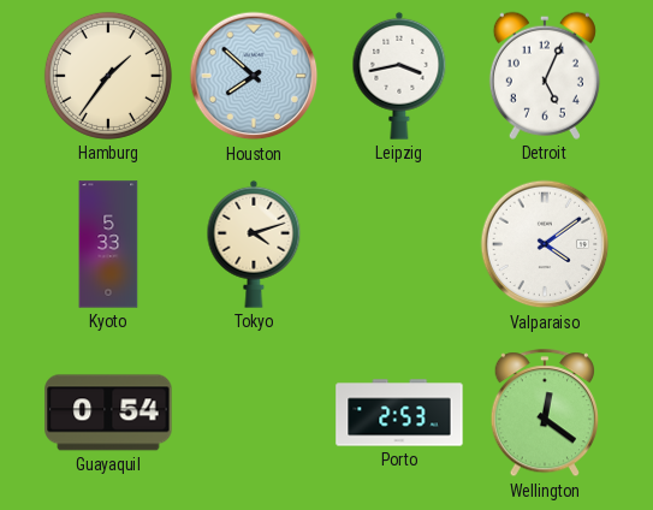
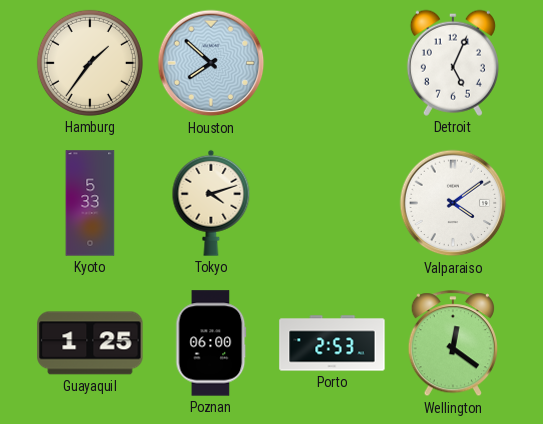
Leipzig: 3:43 -> none
Guayaquil: 0:54 -> 1:25
Poznan: none -> 06:00
